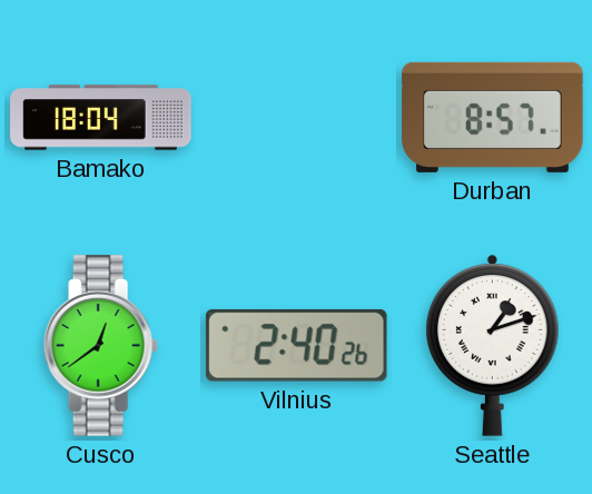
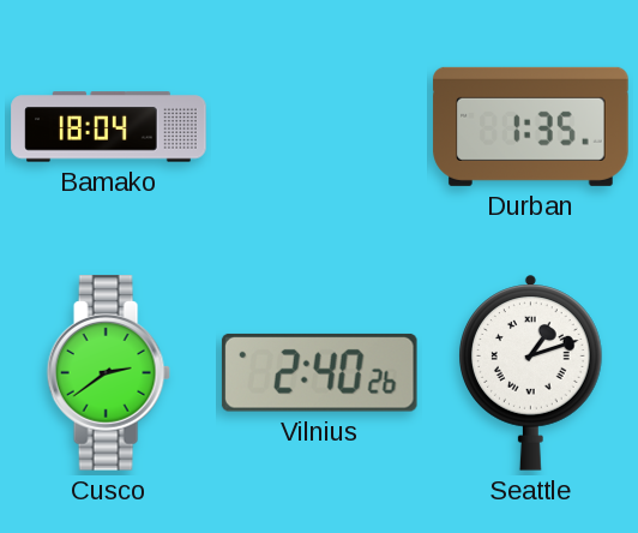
Durban: 8:57 -> 1:35
Cusco: 12:39 -> 2:39
